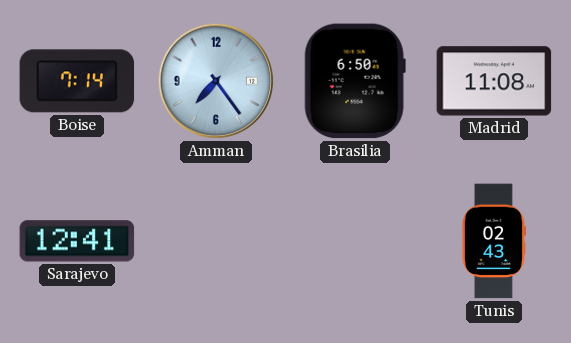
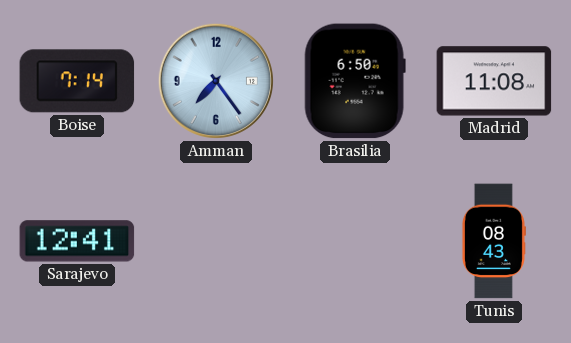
Tunis: 02:43 -> 08:43
